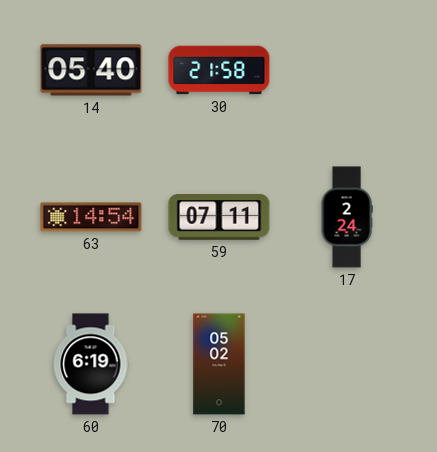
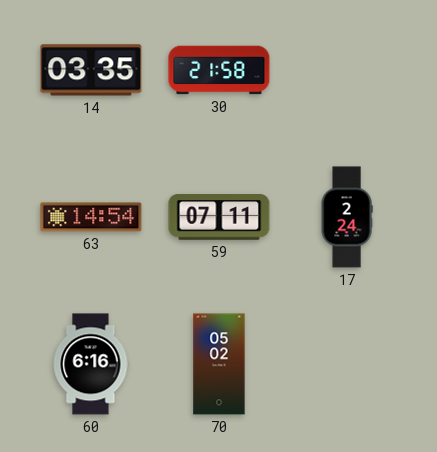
14: 05:40 -> 03:35
60: 6:19 -> 6:16
